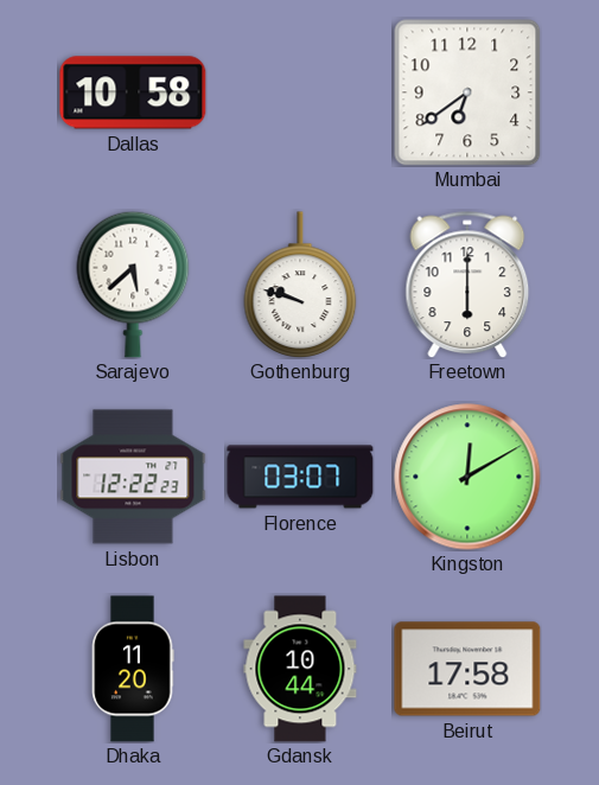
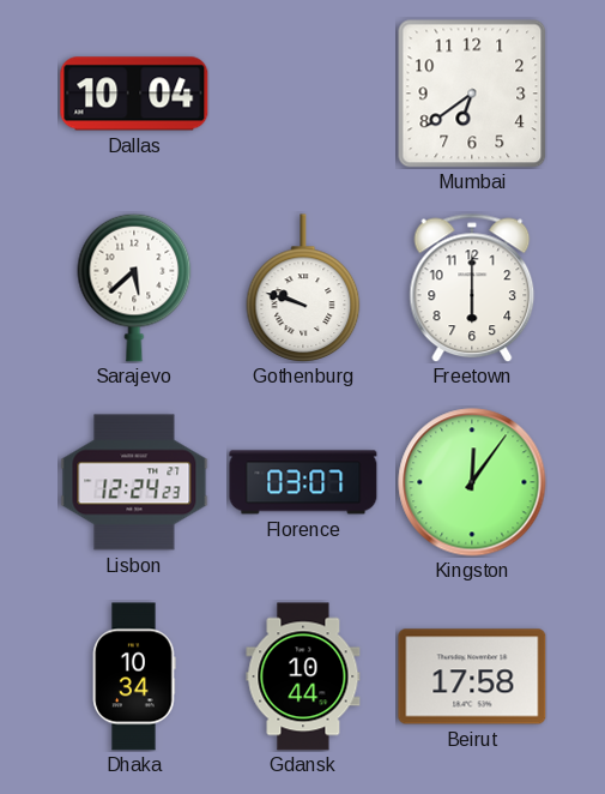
Dallas: 10:58 -> 10:04
Lisbon: 12:22 -> 12:24
Kingston: 12:10 -> 12:06
Dhaka: 11:20 -> 10:34
